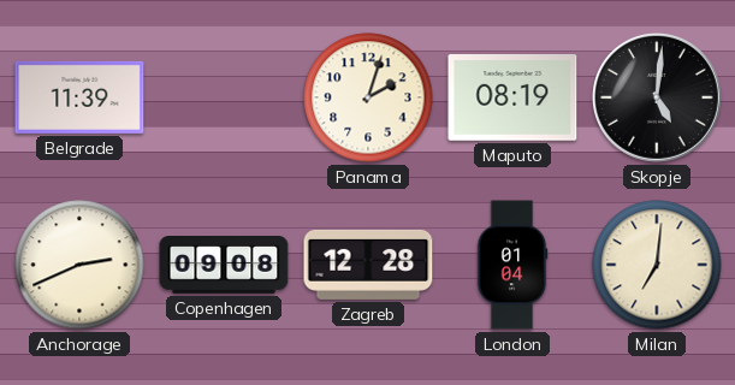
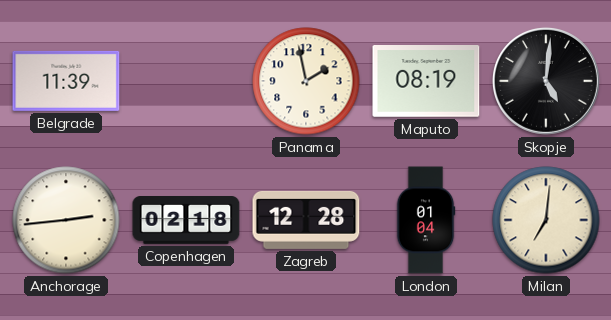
Panama: 2:03 -> 1:58
Anchorage: 2:41 -> 2:44
Copenhagen: 09:08 -> 02:18
